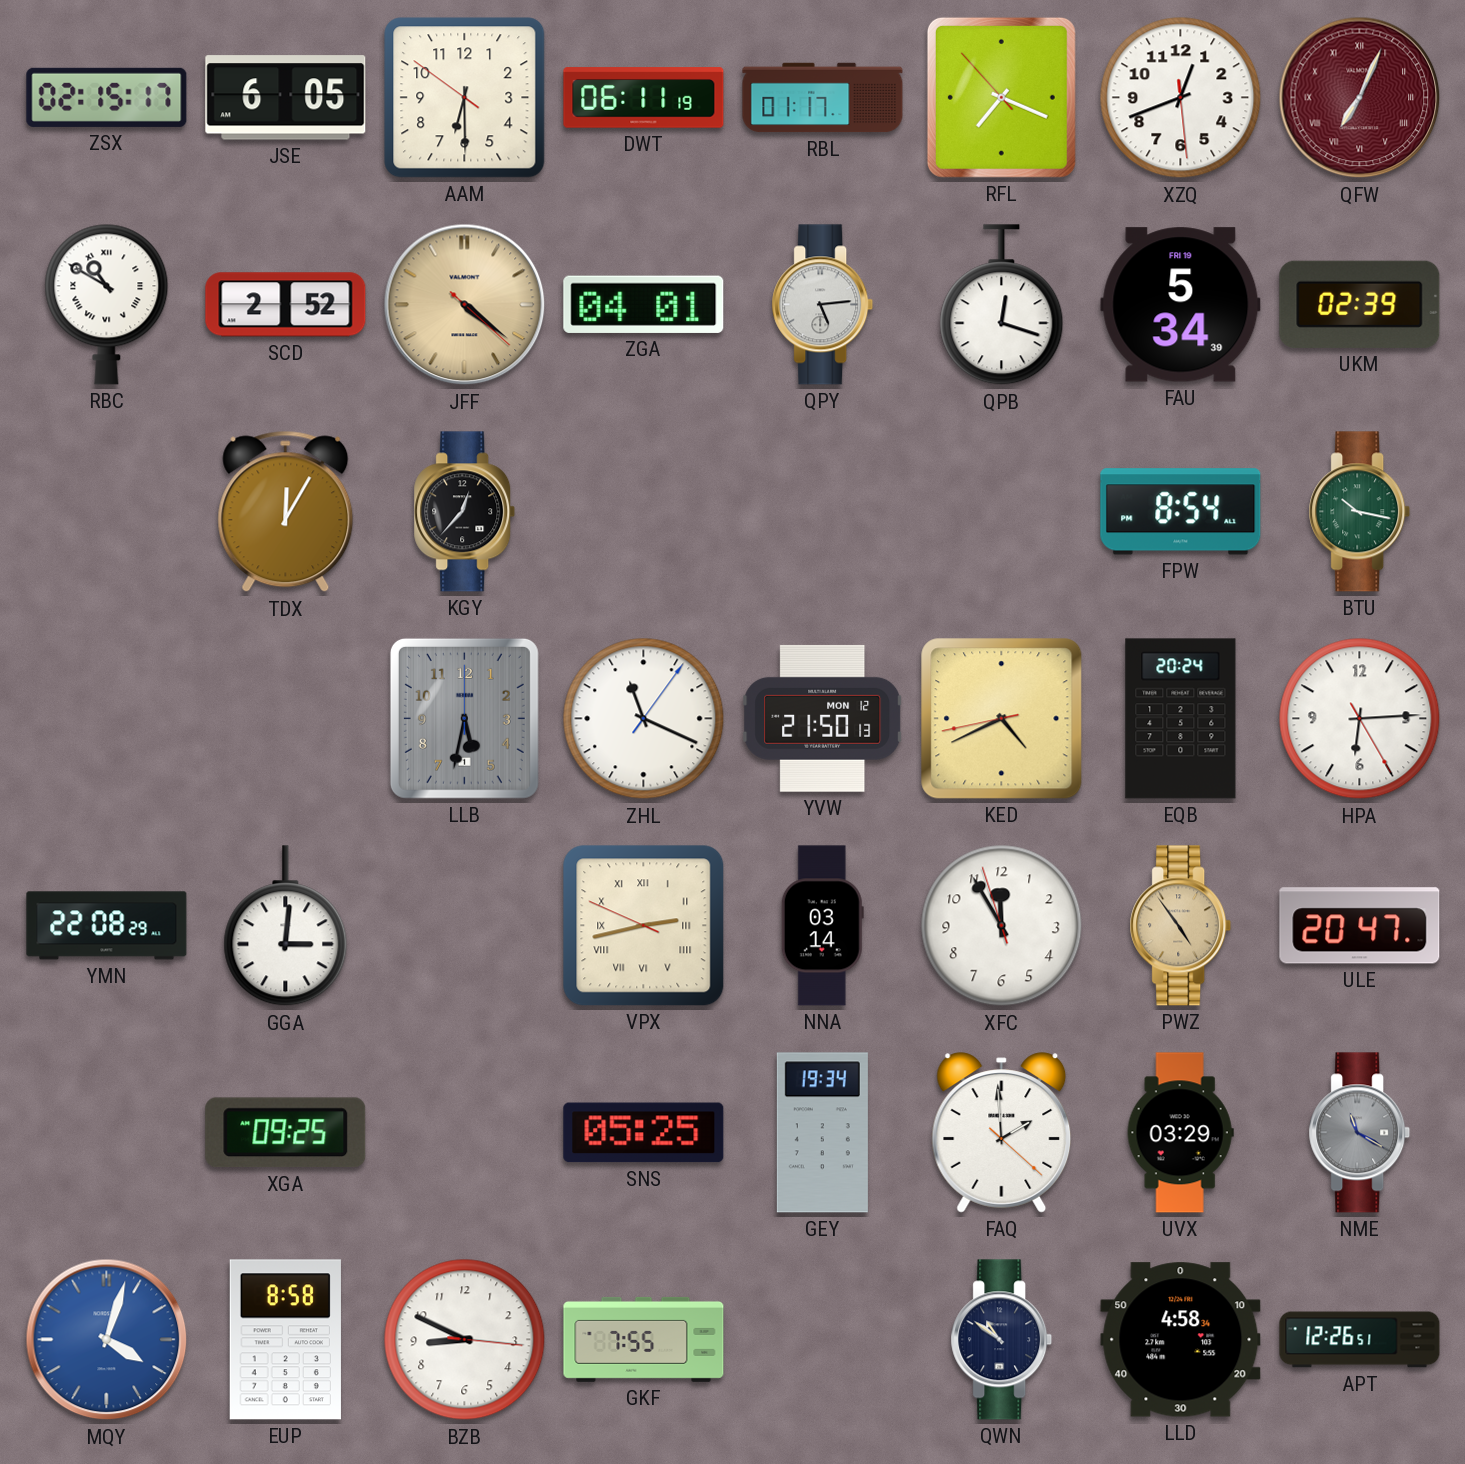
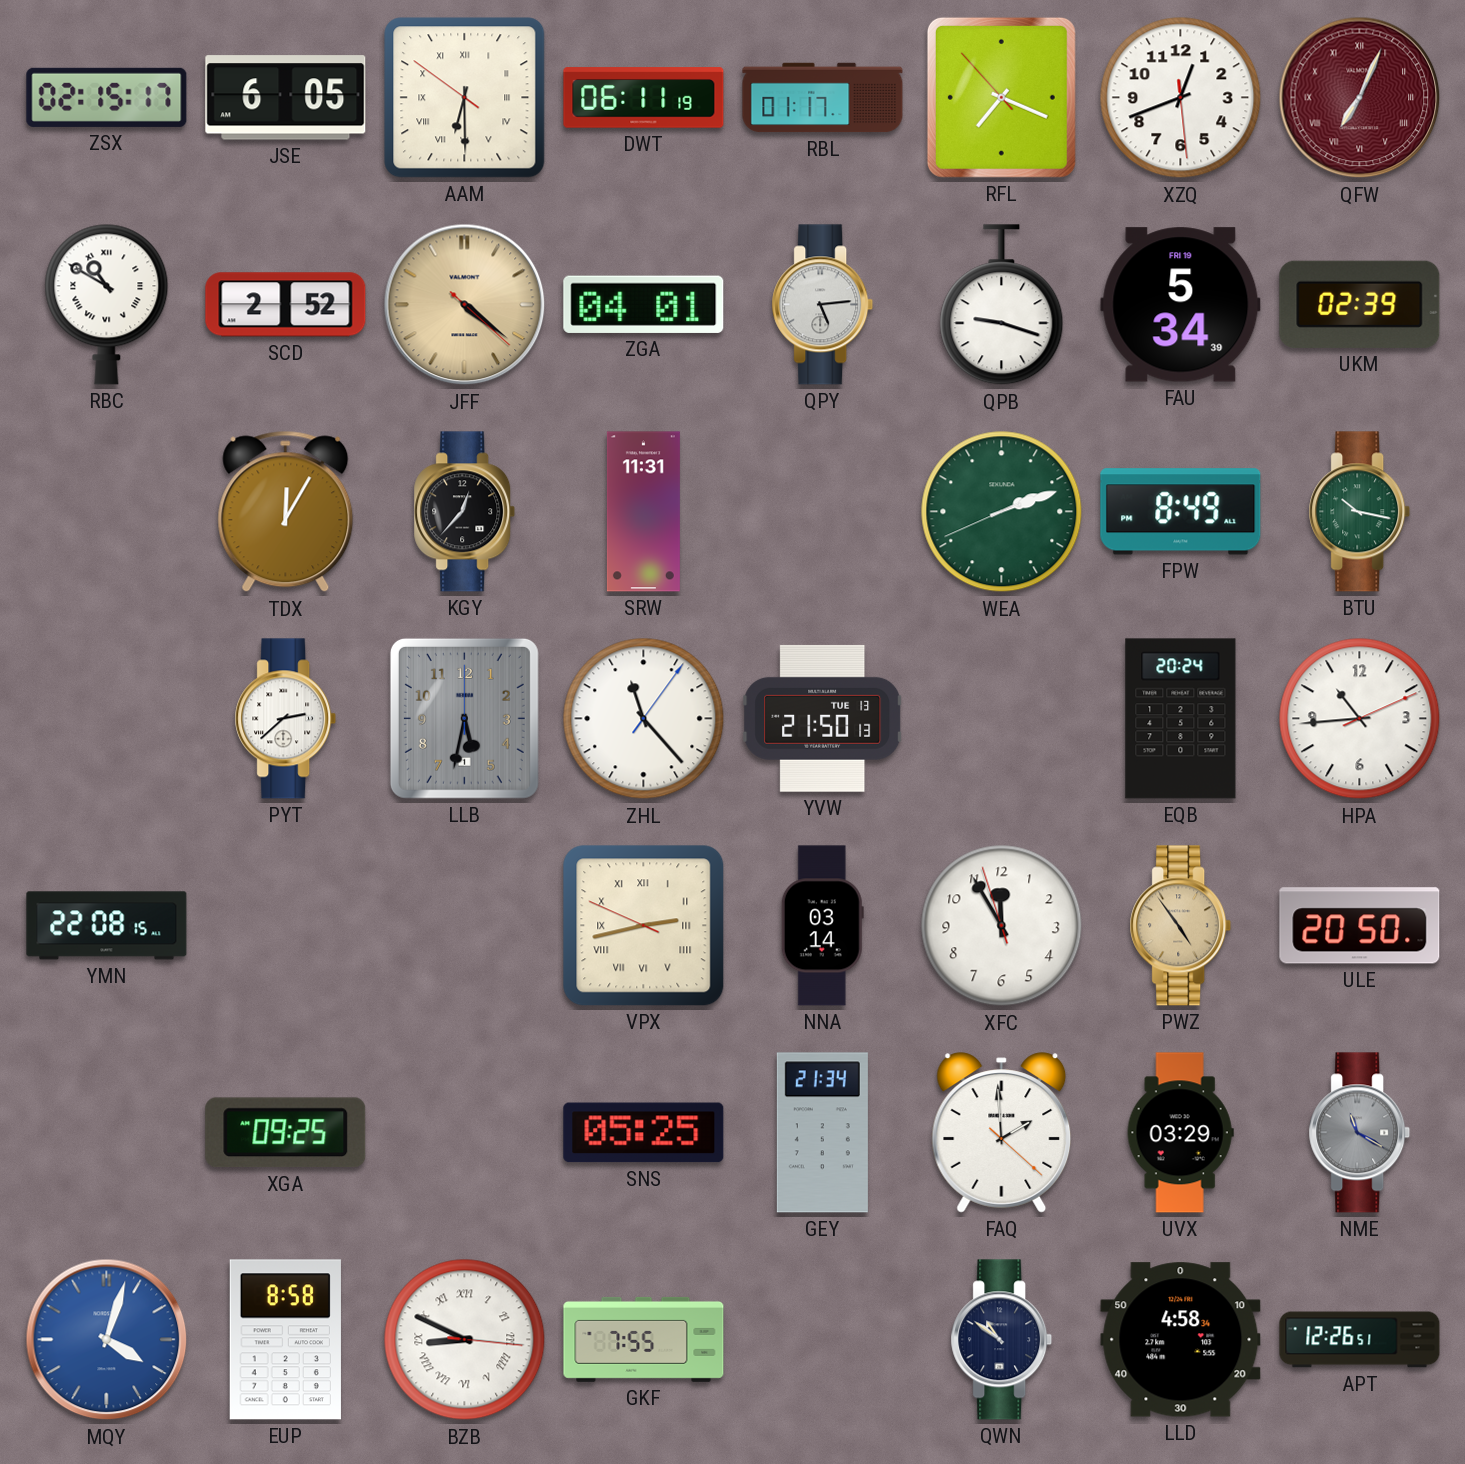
AAM numerals: Arabic -> Roman
QPB: 12:18 -> 9:18
SRW: none -> 11:31
WEA: none -> 2:11
FPW: 8:54 -> 8:49
PYT: none -> 2:38
ZHL: 11:19 -> 11:23
YVW date: MON 12 -> TUE 13
KED: 4:40 -> none
HPA: 6:14 -> 10:44
YMN: 22:08:29 -> 22:08:15
GGA: 3:01 -> none
ULE: 20:47 -> 20:50
GEY: 19:34 -> 21:34
BZB numerals: Arabic -> Roman
